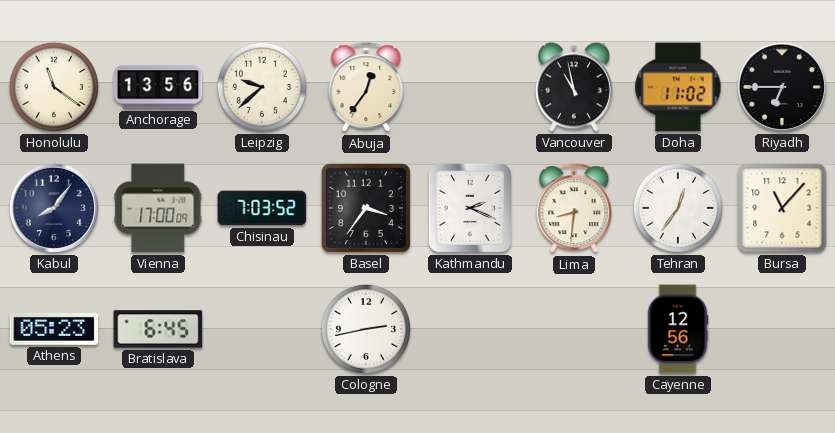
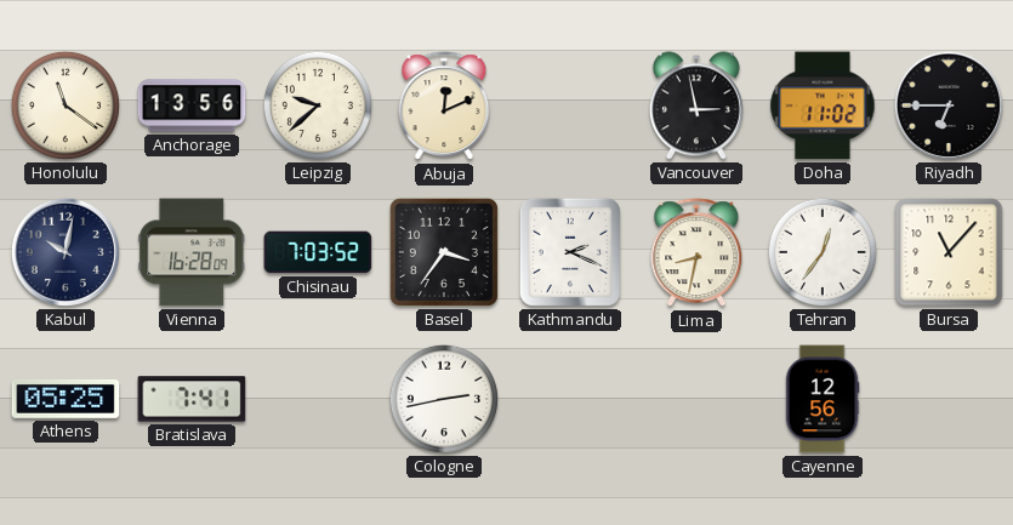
Abuja: 12:36 -> 12:11
Vancouver: 10:58 -> 2:58
Kabul: 8:06 -> 10:02
Vienna: 17:00 -> 16:28
Lima: 8:31 -> 8:32
Athens: 05:23 -> 05:25
Bratislava: 6:45 -> 7:41
